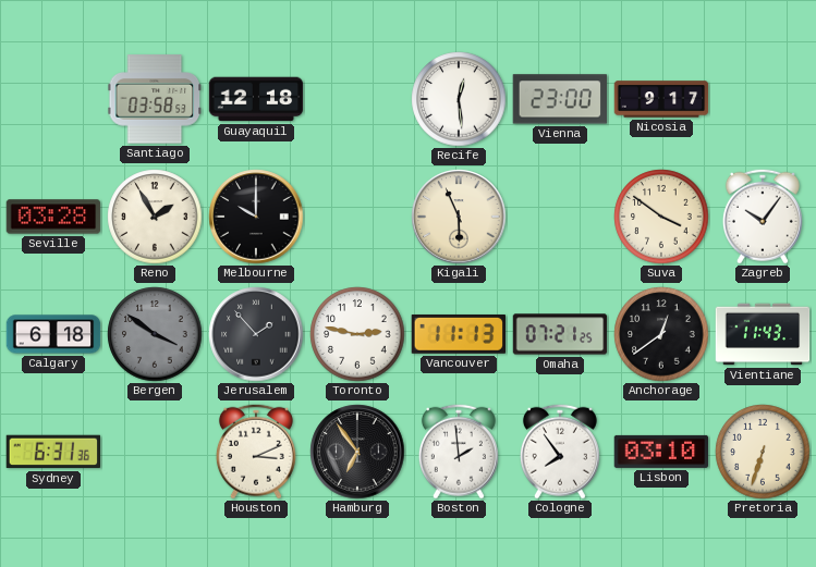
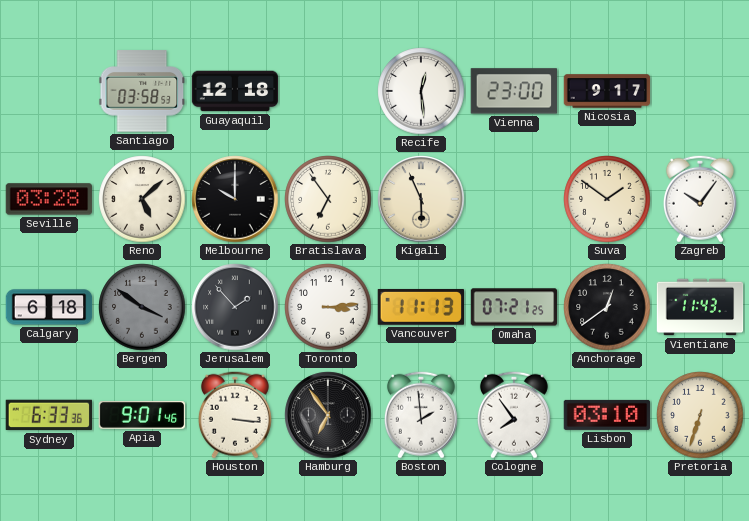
Reno: 1:55 -> 5:08
Bratislava: none -> 6:54
Suva: 3:51 -> 1:51
Toronto: 2:47 -> 3:14
Sydney: 6:31 -> 6:33
Apia: none -> 9:01
Houston: 3:11 -> 3:16
